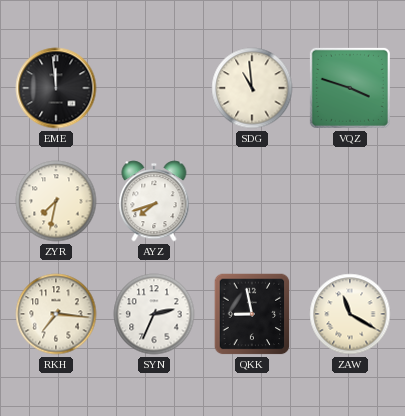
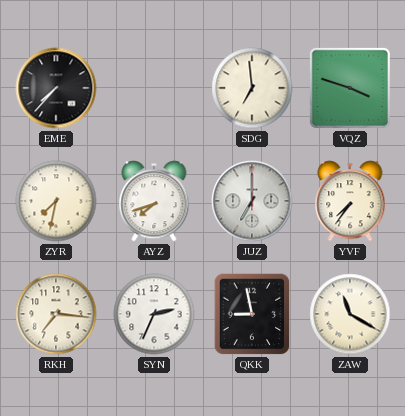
EME: 11:59 -> 7:37
SDG: 10:59 -> 6:59
JUZ: none -> 7:00
YVF: none -> 7:36
